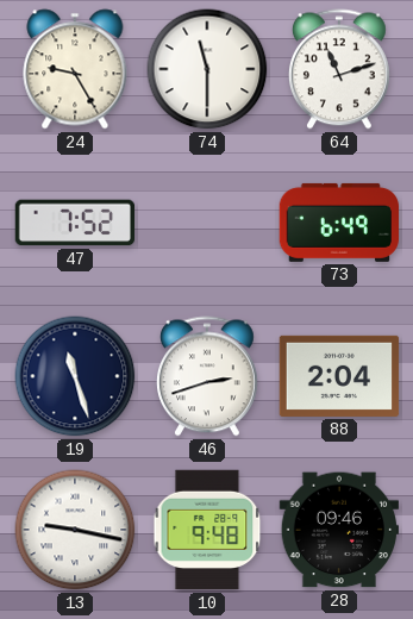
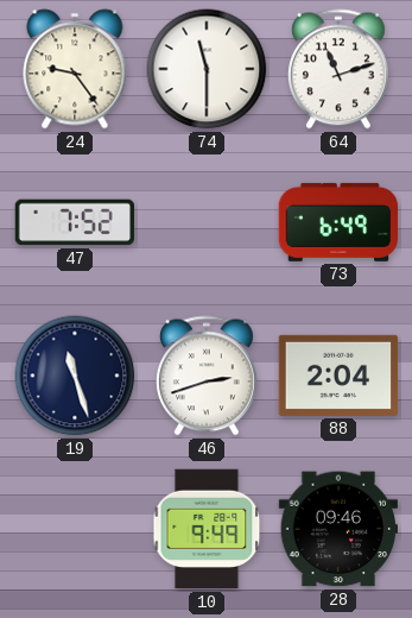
24: 9:25 -> 9:24
13: 9:17 -> none
10: 9:48 -> 9:49
